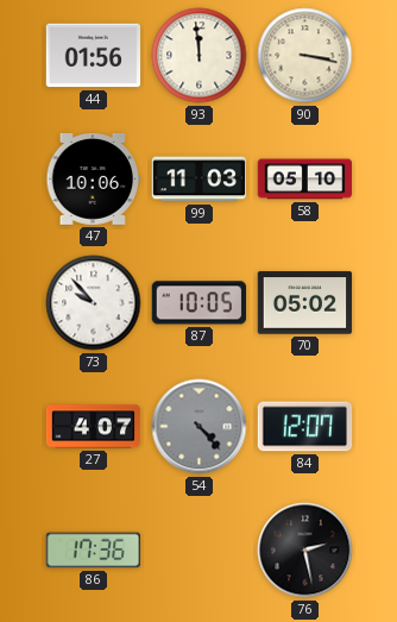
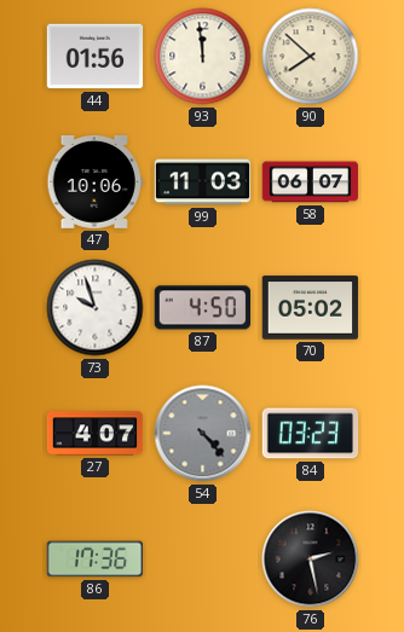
90: 3:17 -> 7:52
58: 05:10 -> 06:07
73: 9:53 -> 9:57
87: 10:05 -> 4:50
84: 12:07 -> 03:23
